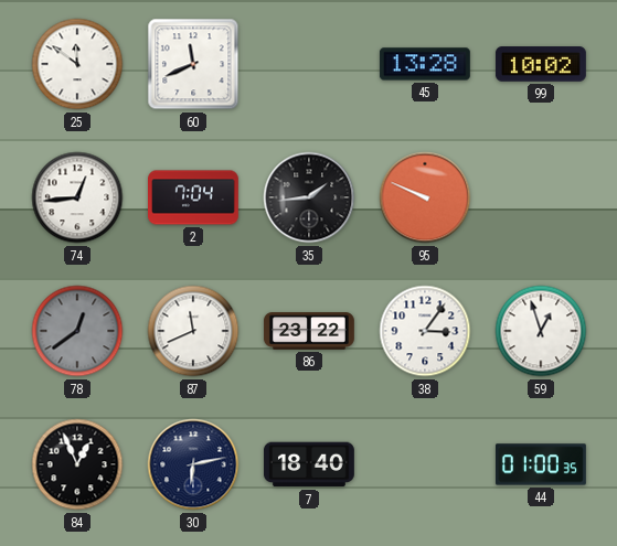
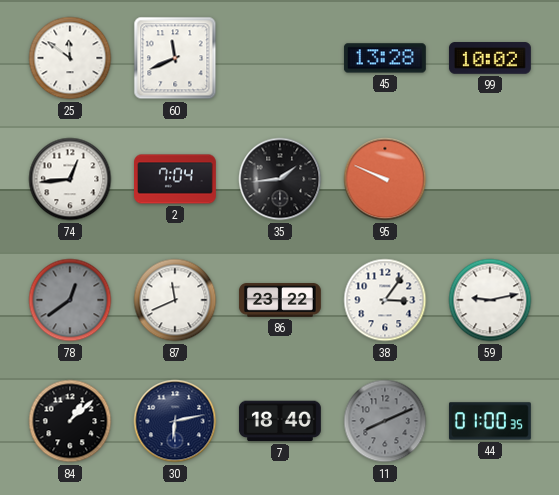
59: 12:57 -> 9:13
84: 12:56 -> 1:08
11: none -> 8:11
